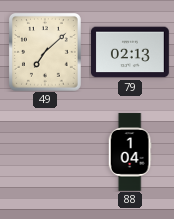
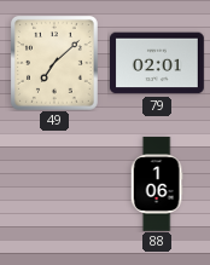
79: 02:13 -> 02:01
88: 1:04 -> 1:06
